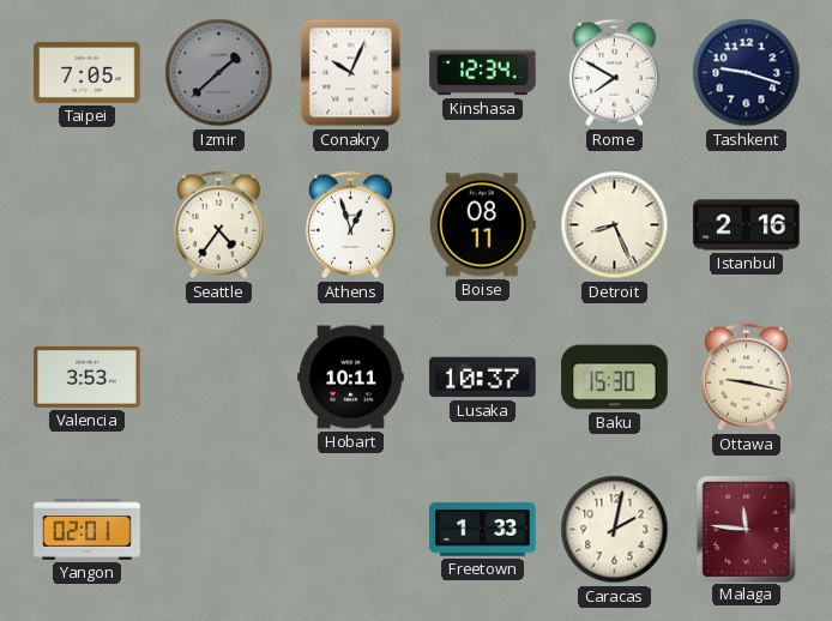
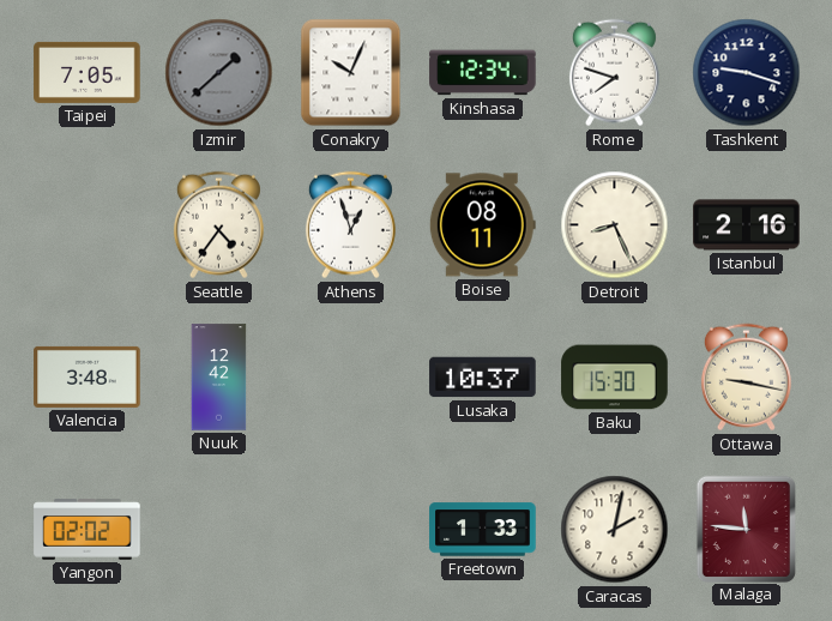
Rome: 7:50 -> 7:48
Valencia: 3:53 -> 3:48
Nuuk: none -> 12:42
Hobart: 10:11 -> none
Yangon: 02:01 -> 02:02
